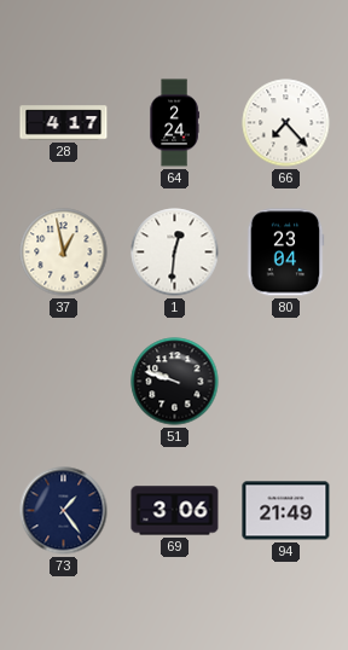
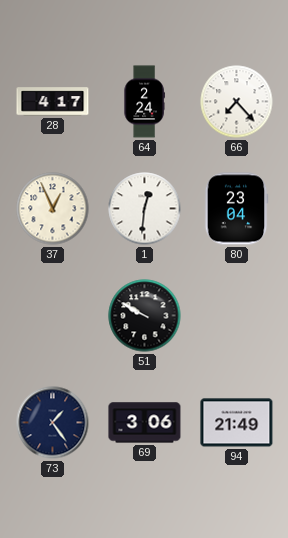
37: 12:58 -> 12:56
51: 9:48 -> 9:50
